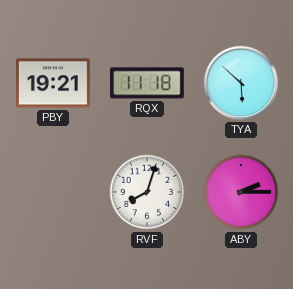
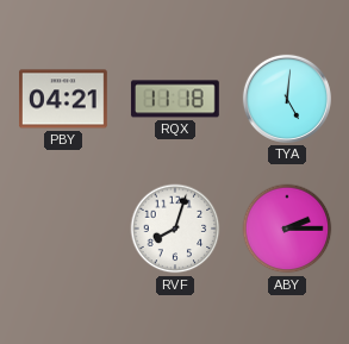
PBY: 19:21 -> 04:21
TYA: 5:52 -> 5:01
